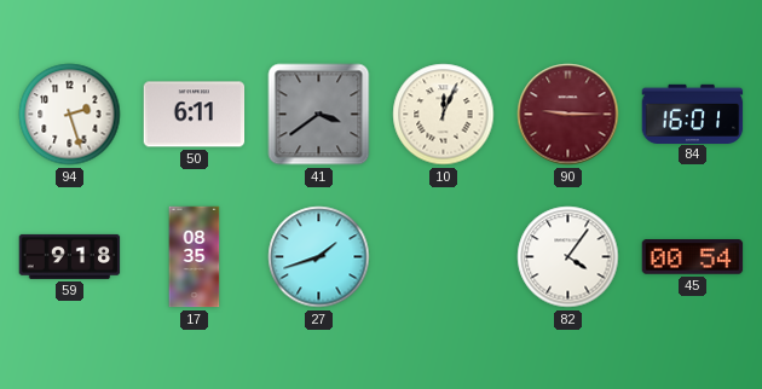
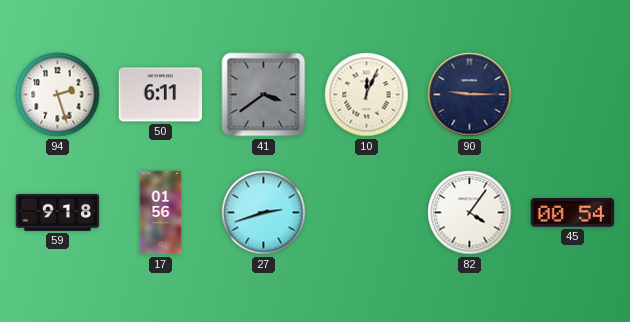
90 dial: burgundy -> navy
84: 16:01 -> none
17: 08:35 -> 01:56
27: 1:42 -> 2:42
